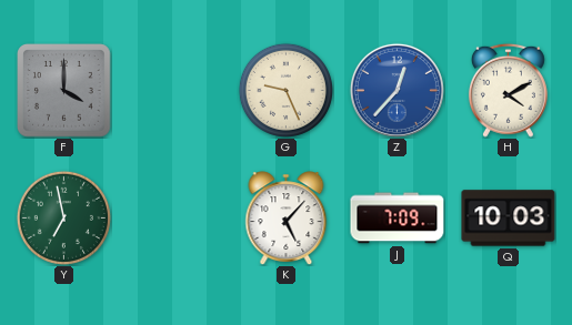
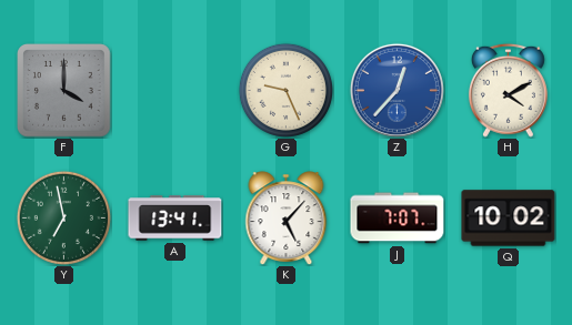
A: none -> 13:41
J: 7:09 -> 7:07
Q: 10:03 -> 10:02
